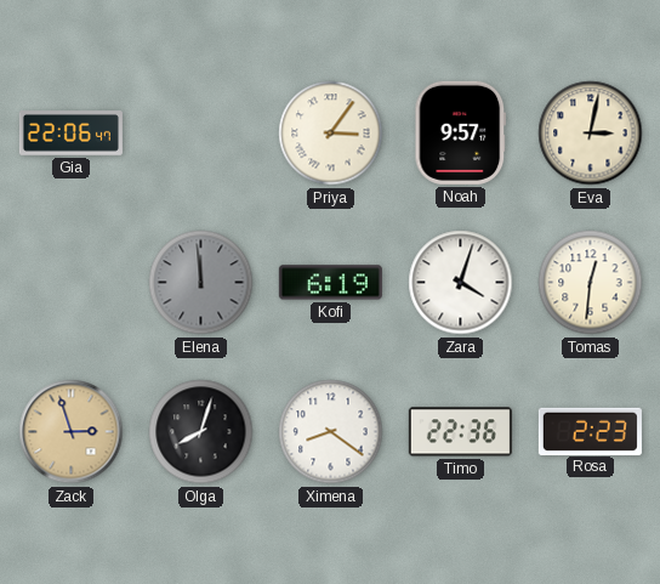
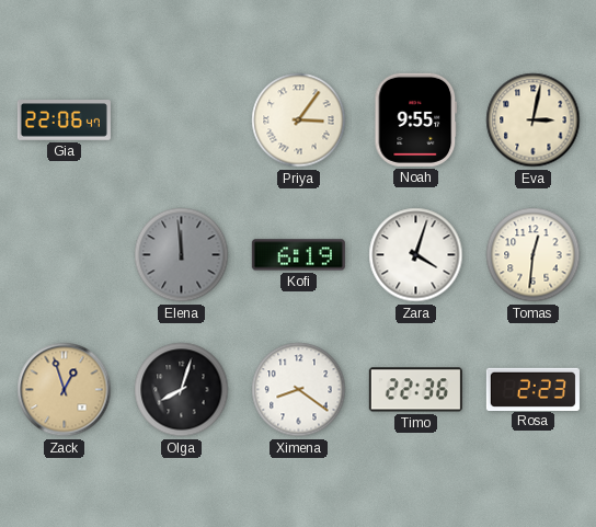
Noah: 9:57 -> 9:55
Zack: 2:57 -> 12:57
